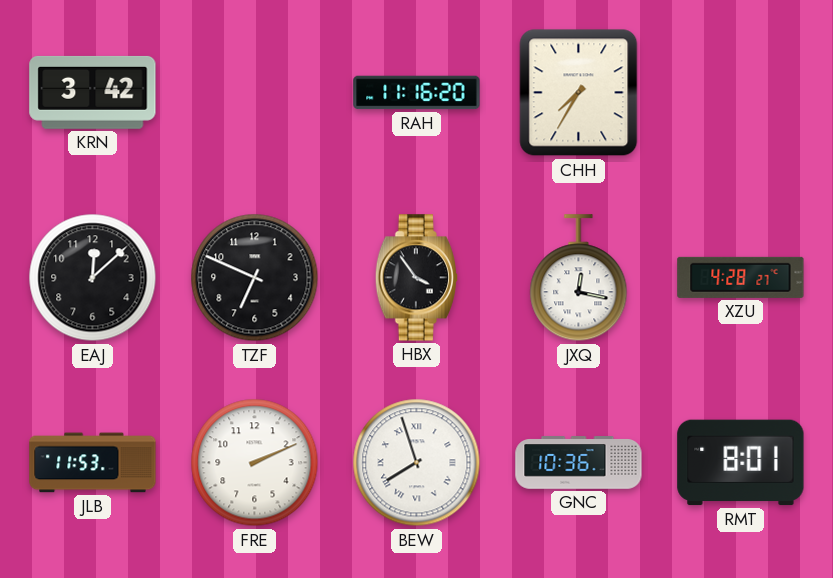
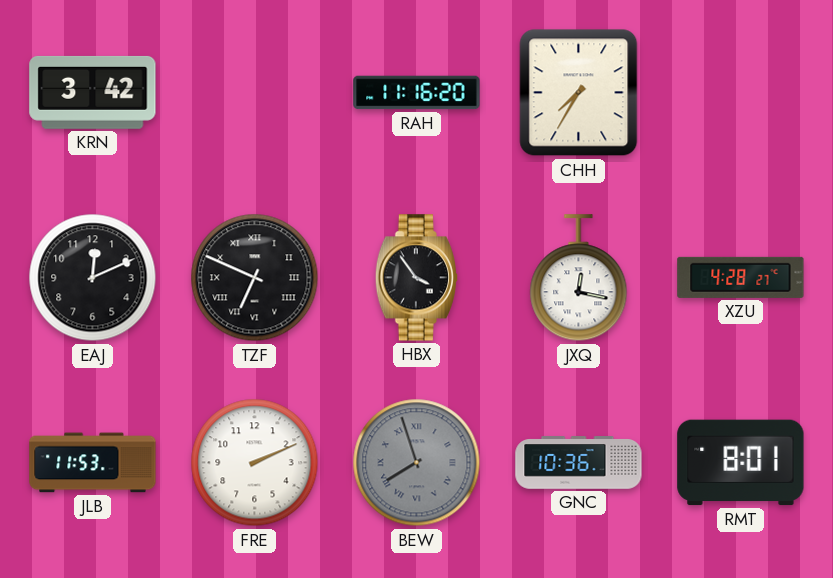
EAJ: 12:08 -> 12:11
TZF numerals: Arabic -> Roman
BEW dial: white -> grey
